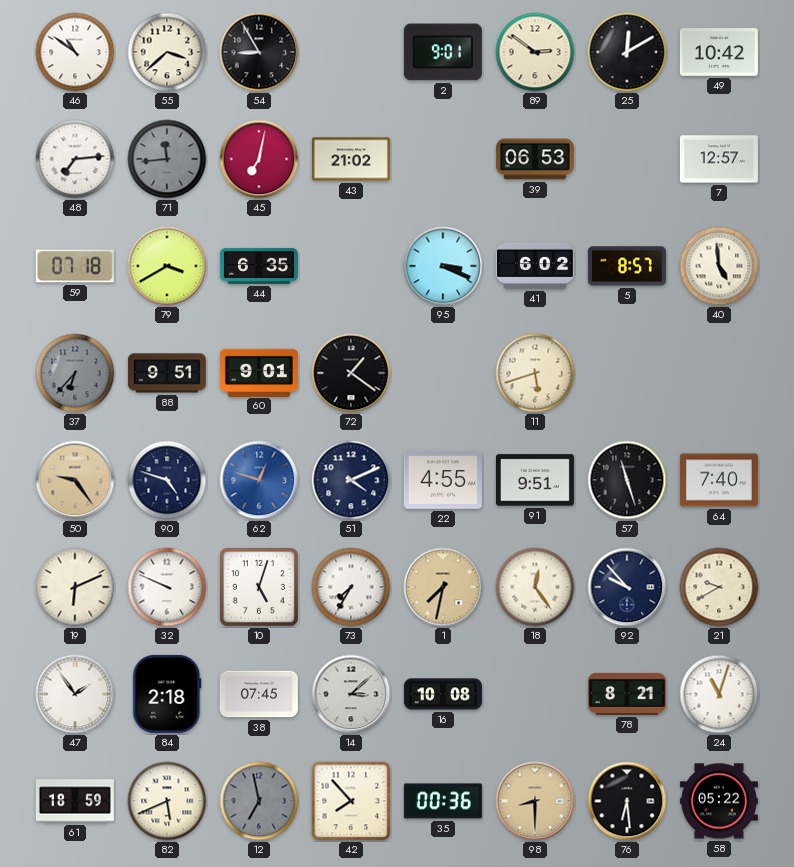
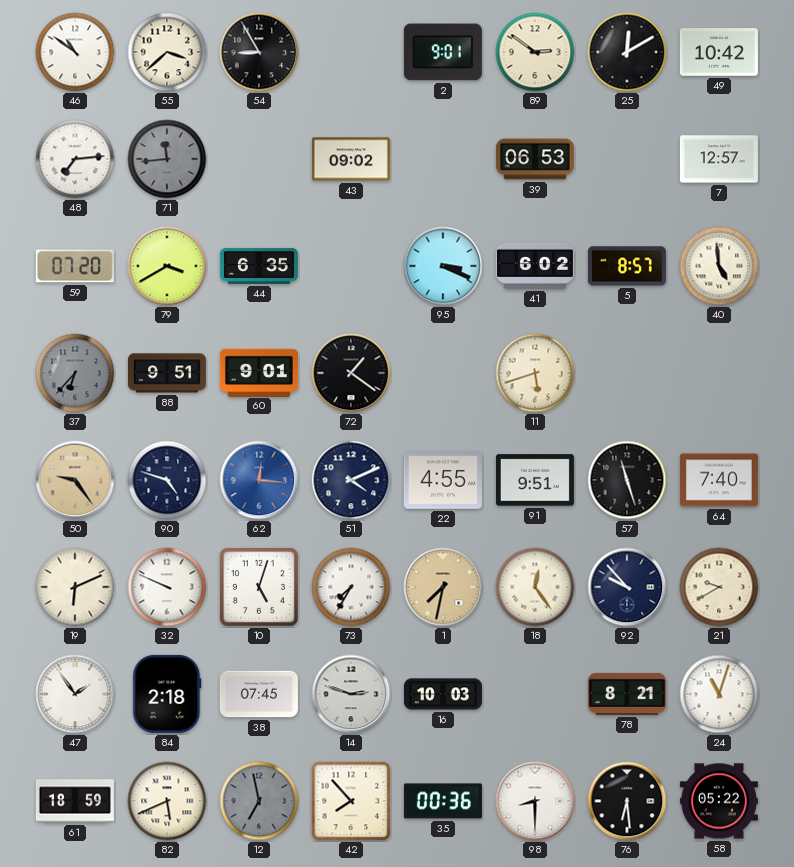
45: 7:02 -> none
43: 21:02 -> 09:02
59: 07:18 -> 07:20
62: 12:48 -> 12:16
14: 3:08 -> 2:48
16: 10:08 -> 10:03
98 dial: champagne -> white
